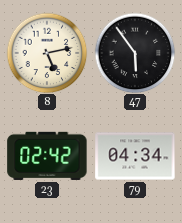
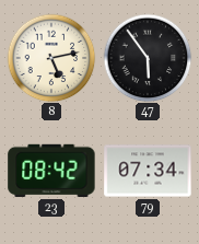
23: 02:42 -> 08:42
79: 04:34 -> 07:34
